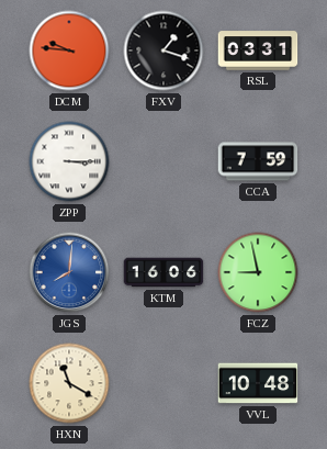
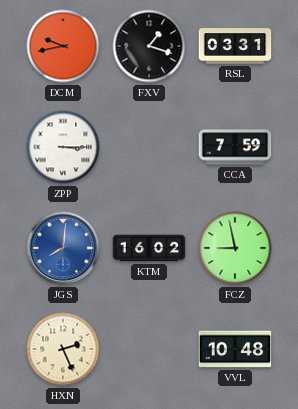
DCM: 9:46 -> 9:43
KTM: 16:06 -> 16:02
HXN: 11:20 -> 2:26
